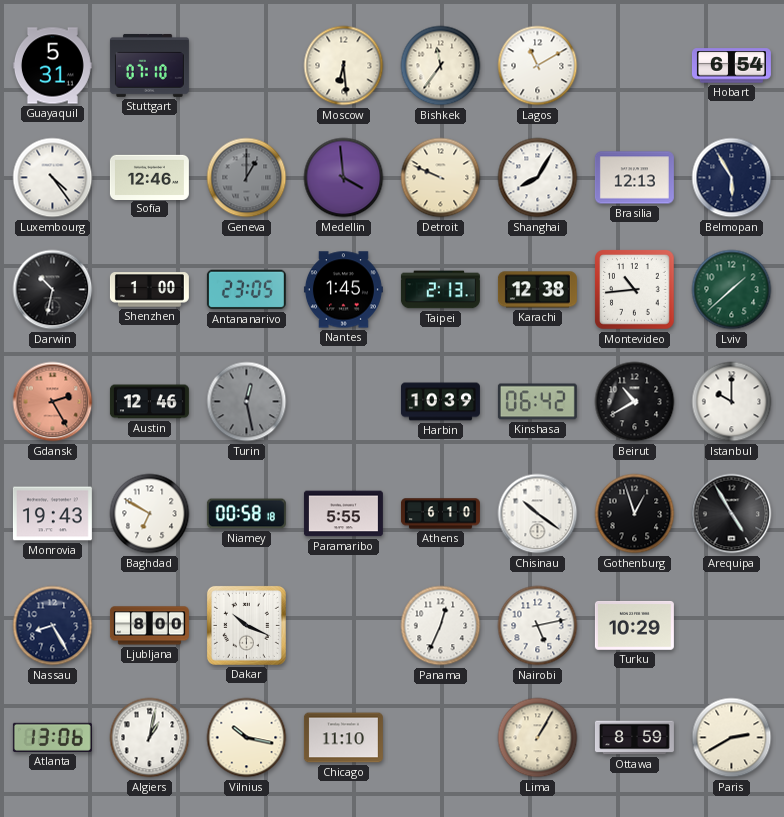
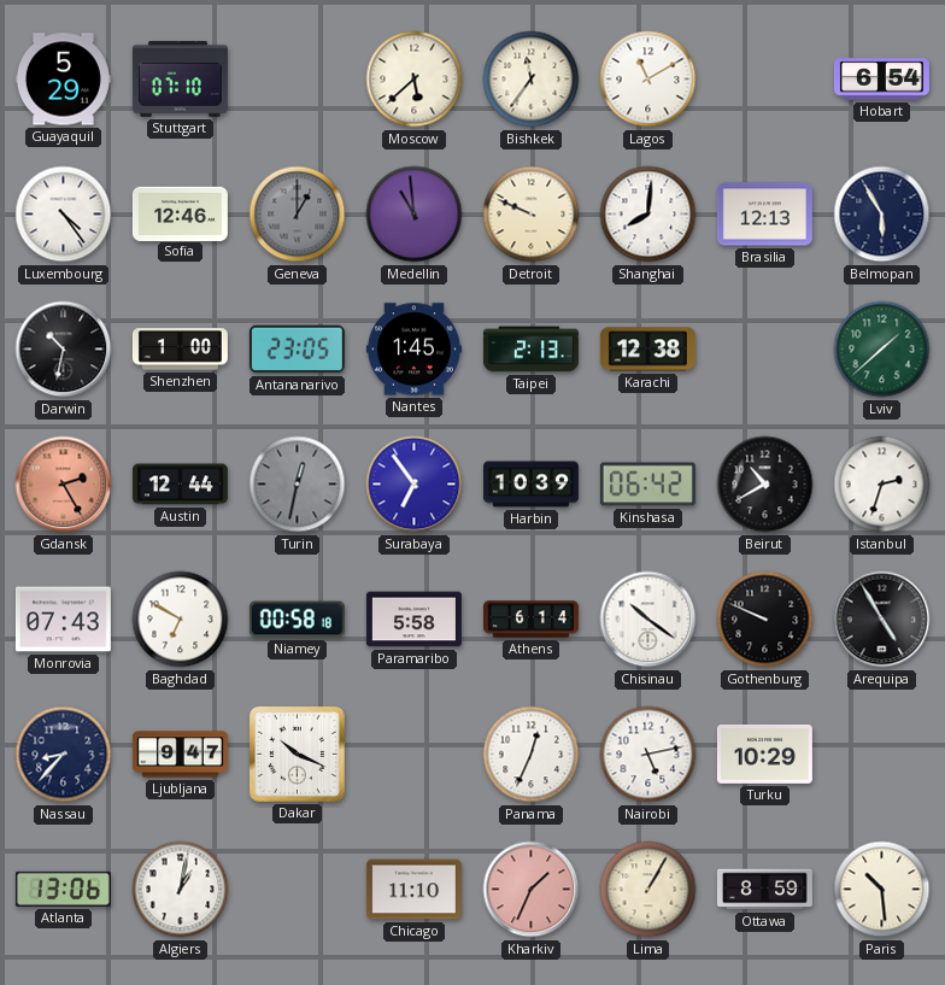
Guayaquil: 5:31 -> 5:29
Moscow: 6:29 -> 5:38
Medellin: 3:59 -> 10:59
Shanghai: 8:05 -> 8:01
Montevideo: 10:44 -> none
Austin: 12:46 -> 12:44
Turin: 12:28 -> 12:32
Surabaya: none -> 6:54
Istanbul: 10:00 -> 2:33
Monrovia: 19:43 -> 07:43
Paramaribo: 5:55 -> 5:58
Athens: 6:10 -> 6:14
Gothenburg: 12:57 -> 9:49
Nassau: 8:25 -> 8:37
Ljubljana: 8:00 -> 9:47
Vilnius: 10:17 -> none
Kharkiv: none -> 1:34
Paris: 2:40 -> 10:29
